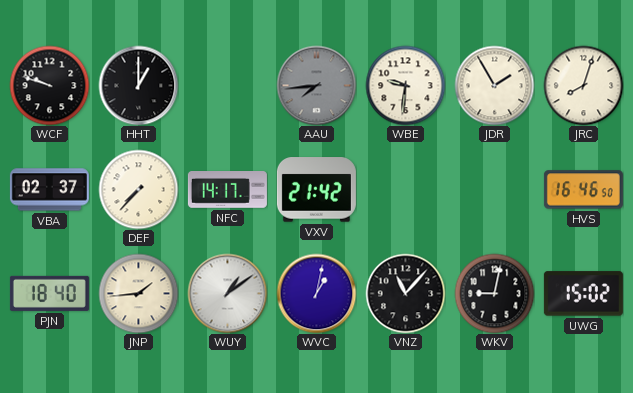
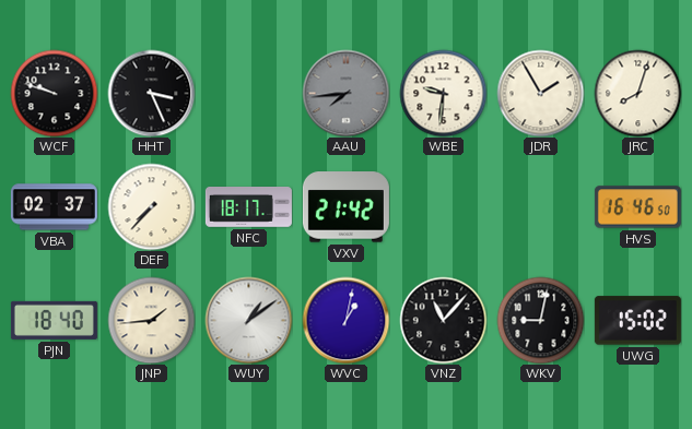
HHT: 1:00 -> 3:26
NFC: 14:17 -> 18:17
